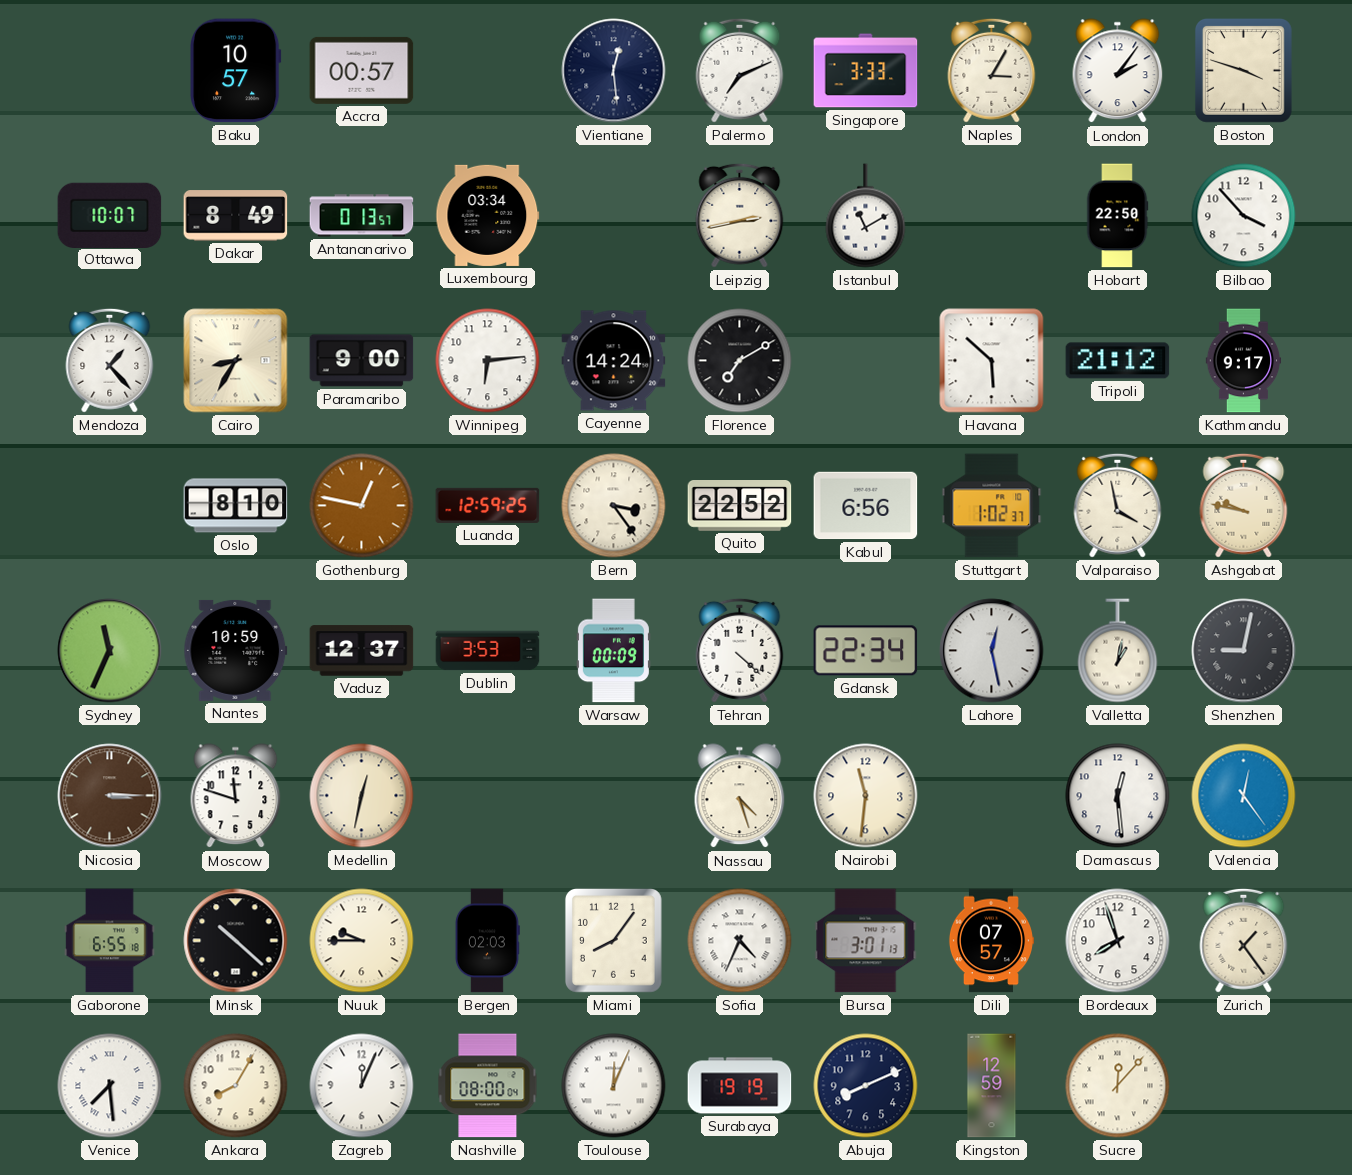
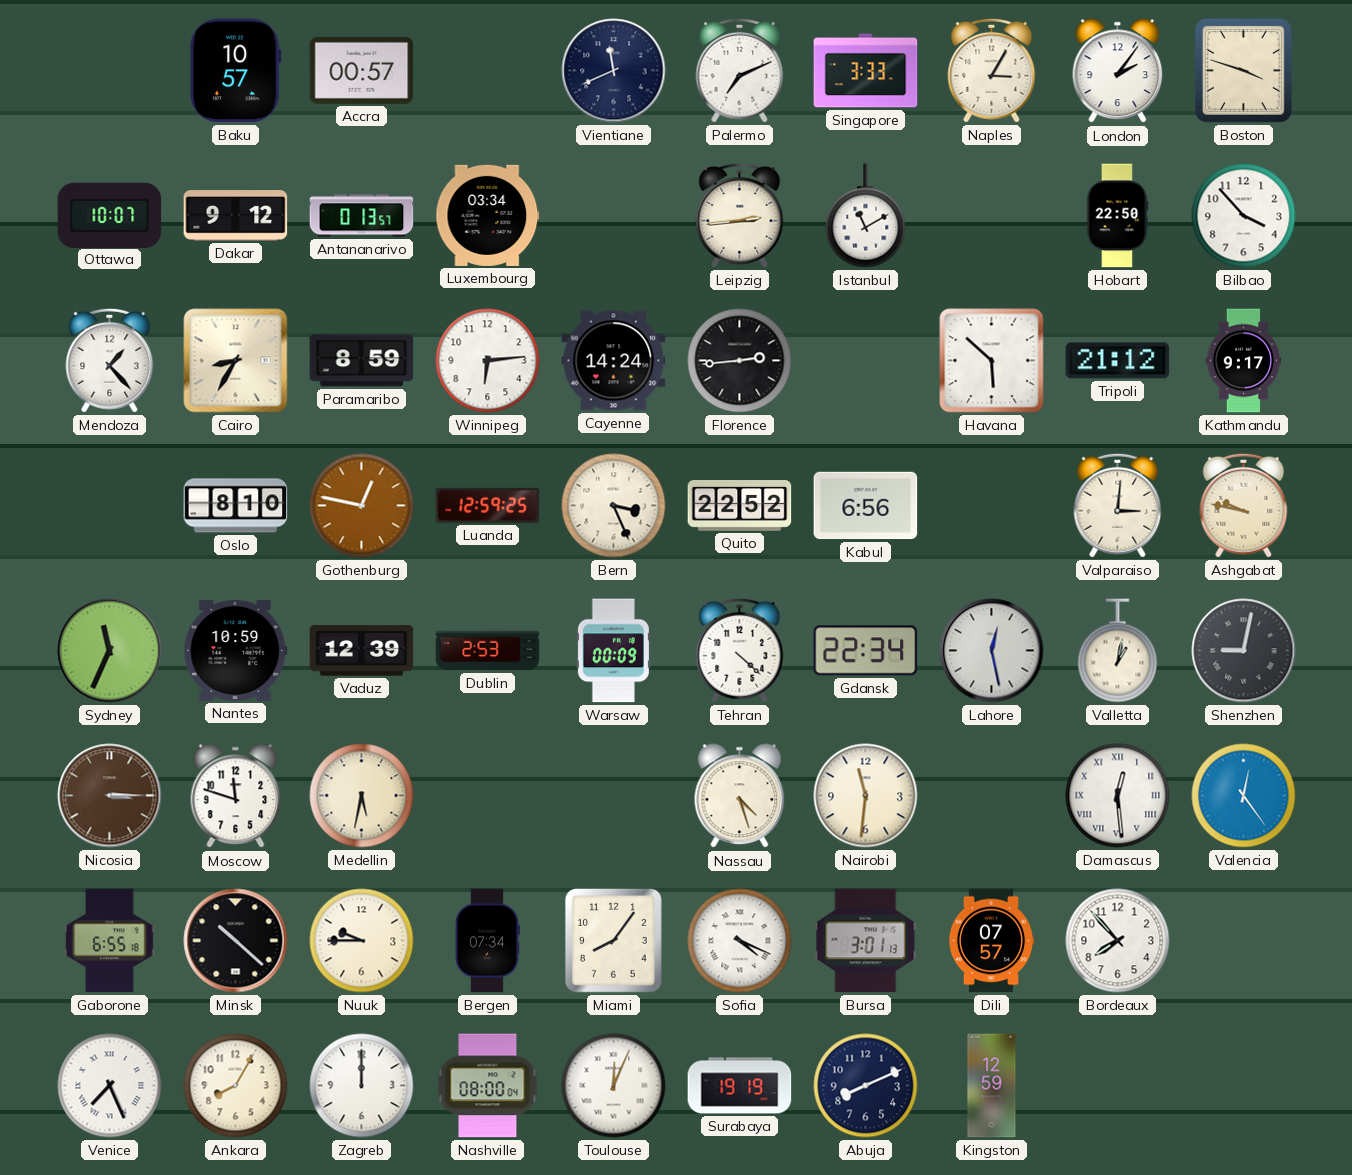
Vientiane: 12:29 -> 11:41
Dakar: 8:49 -> 9:12
Leipzig: 2:43 -> 2:44
Paramaribo: 9:00 -> 8:59
Florence: 7:10 -> 2:44
Bern: 3:24 -> 3:26
Stuttgart: 1:02 -> none
Valparaiso: 3:58 -> 3:01
Vaduz: 12:37 -> 12:39
Dublin: 3:53 -> 2:53
Medellin: 12:32 -> 5:32
Damascus numerals: Arabic -> Roman
Bergen: 02:03 -> 07:34
Sofia: 4:34 -> 4:19
Bordeaux: 7:57 -> 7:53
Zurich: 1:24 -> none
Venice: 7:29 -> 7:26
Zagreb: 12:04 -> 12:00
Sucre: 12:07 -> none
